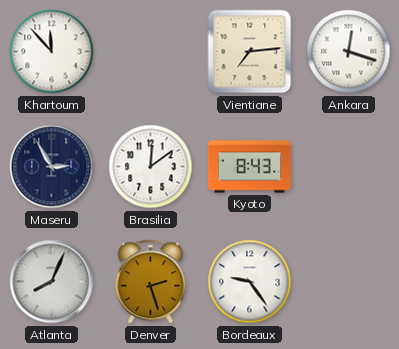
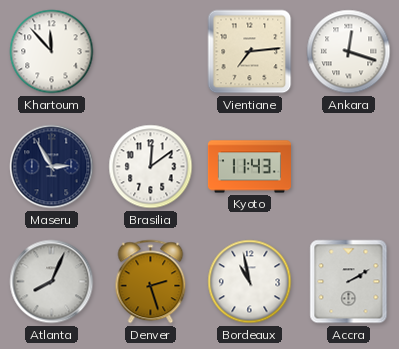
Kyoto: 8:43 -> 11:43
Bordeaux: 9:24 -> 10:58
Accra: none -> 2:10
